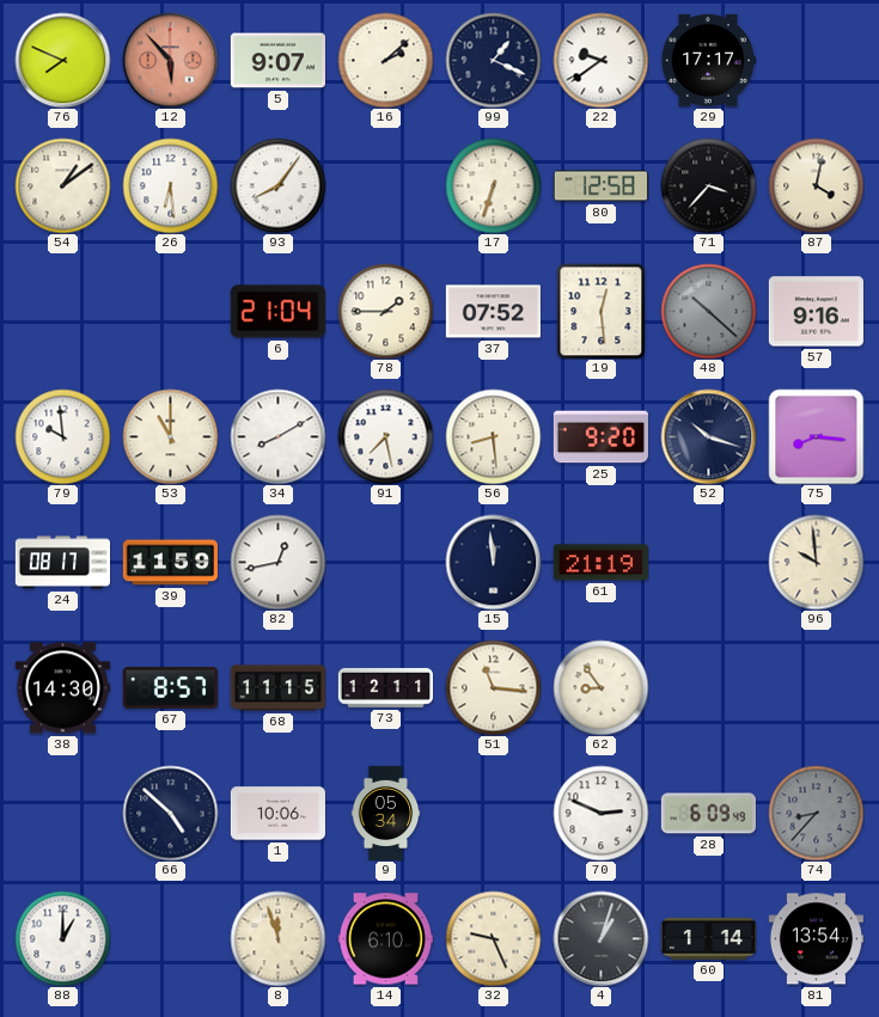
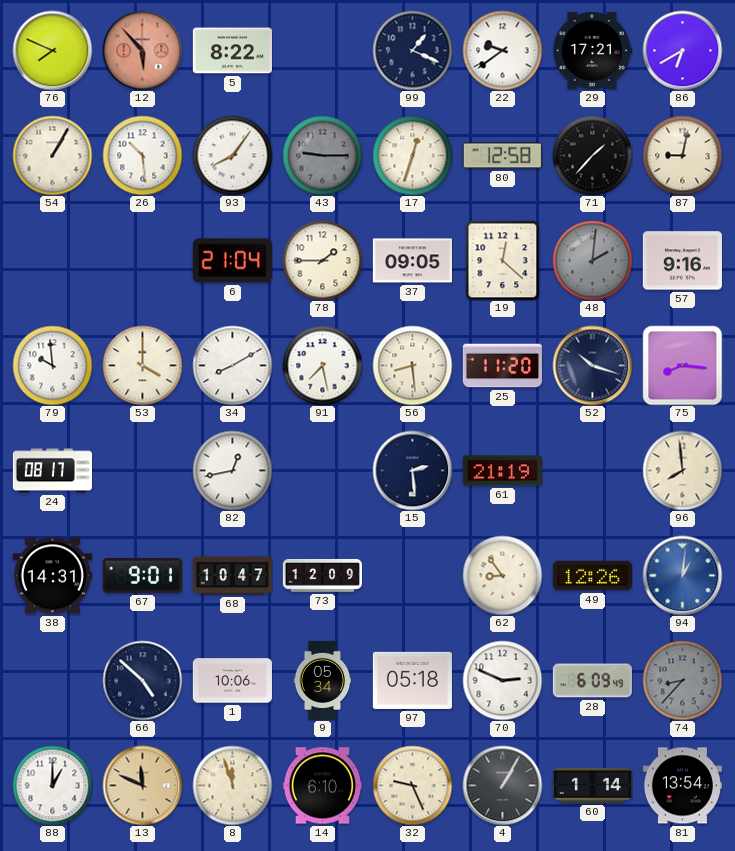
5: 9:07 -> 8:22
16: 2:08 -> none
29: 17:17 -> 17:21
86: none -> 6:40
54: 1:09 -> 1:05
26: 6:29 -> 10:29
43: none -> 9:15
17: 6:33 -> 12:33
71: 3:37 -> 1:37
87: 4:02 -> 9:02
37: 07:52 -> 09:05
19: 12:29 -> 12:22
48: 10:22 -> 2:01
53: 11:00 -> 4:00
25: 9:20 -> 11:20
39: 11:59 -> none
15: 11:59 -> 2:29
96: 9:59 -> 7:59
38: 14:30 -> 14:31
67: 8:57 -> 9:01
68: 11:15 -> 10:47
73: 12:11 -> 12:09
51: 11:16 -> none
49: none -> 12:26
94: none -> 1:01
97: none -> 05:18
13: none -> 11:49
4: 1:03 -> 1:05
